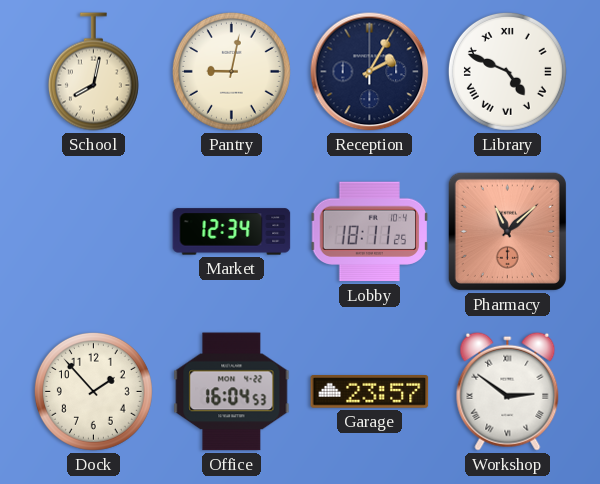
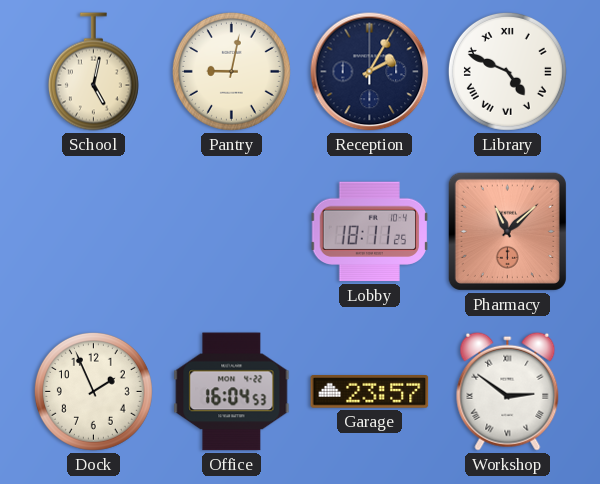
School: 8:02 -> 5:02
Market: 12:34 -> none
Dock: 1:53 -> 1:56
